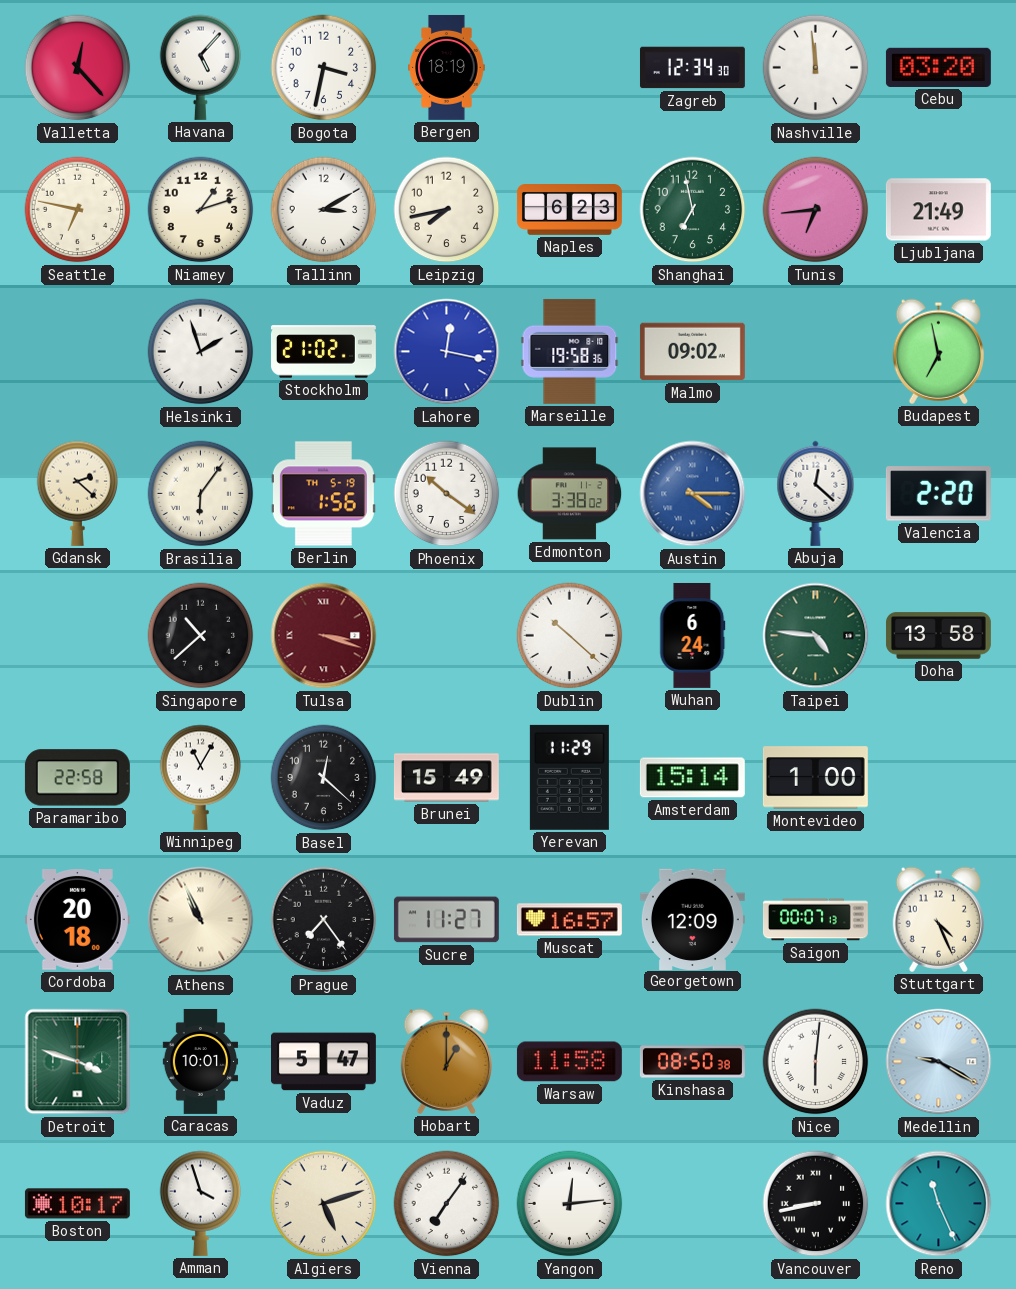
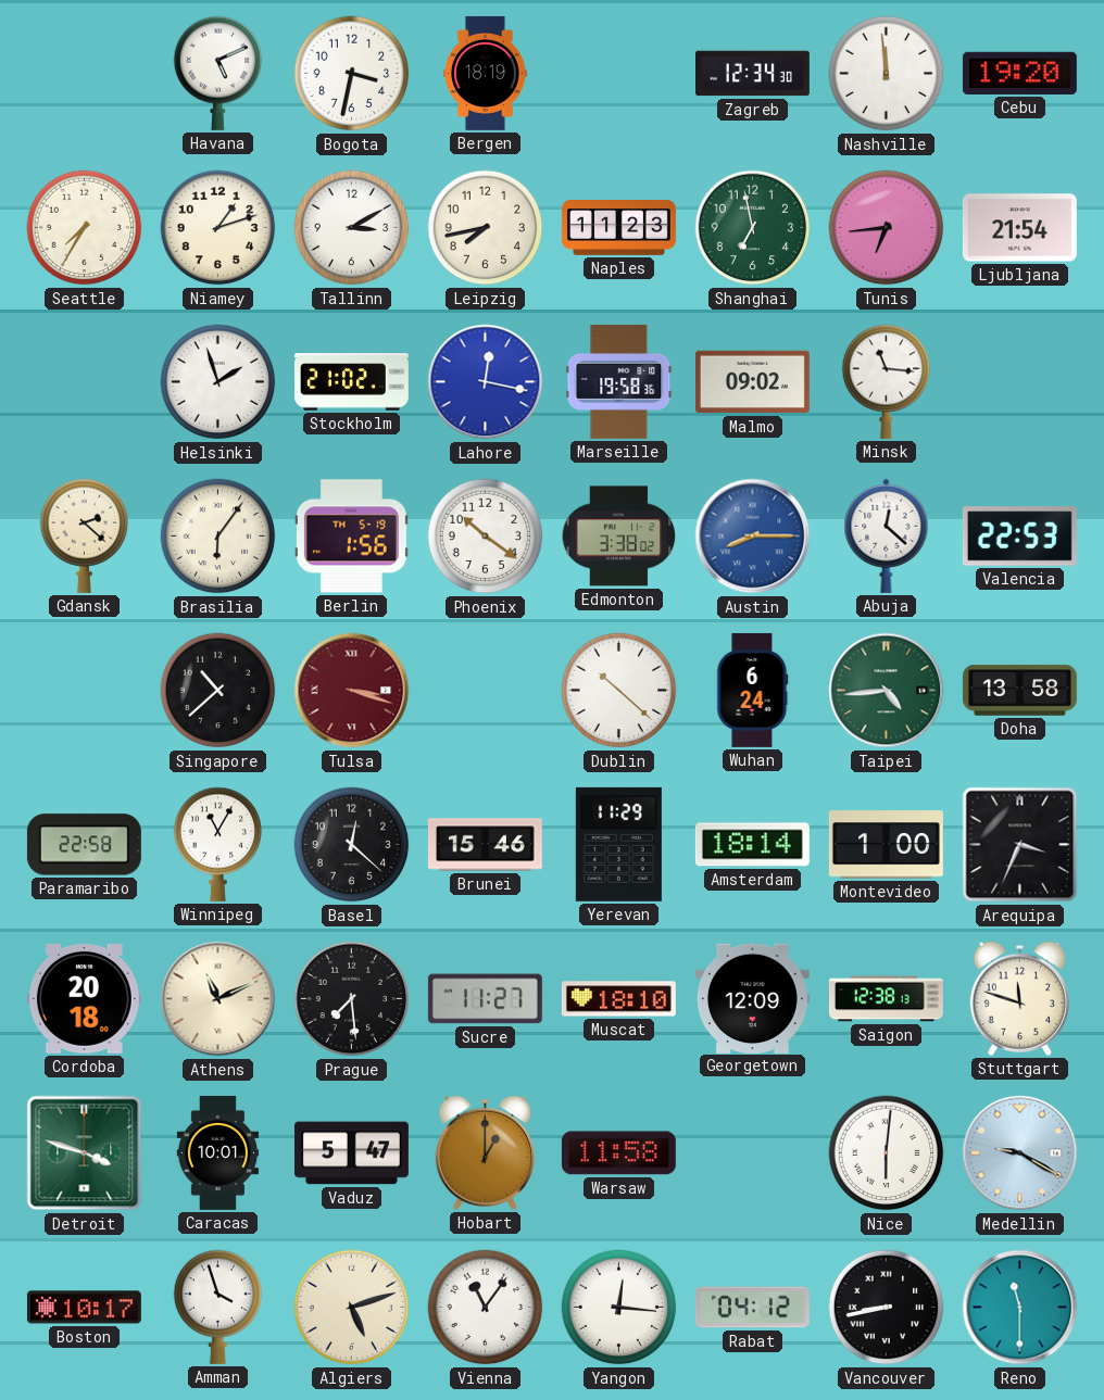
Valletta: 12:23 -> none
Havana: 5:07 -> 5:11
Cebu: 03:20 -> 19:20
Seattle: 6:47 -> 7:35
Naples: 6:23 -> 11:23
Ljubljana: 21:49 -> 21:54
Minsk: none -> 11:16
Budapest: 6:58 -> none
Austin: 4:15 -> 8:15
Valencia: 2:20 -> 22:53
Taipei: 4:46 -> 4:44
Brunei: 15:49 -> 15:46
Amsterdam: 15:14 -> 18:14
Arequipa: none -> 3:34
Athens: 10:56 -> 11:11
Prague: 7:24 -> 7:29
Muscat: 16:57 -> 18:10
Saigon: 00:07 -> 12:38
Stuttgart: 4:26 -> 11:48
Kinshasa: 08:50 -> none
Vienna: 7:06 -> 11:06
Yangon: 12:14 -> 12:16
Rabat: none -> 04:12
Reno: 11:26 -> 11:30
